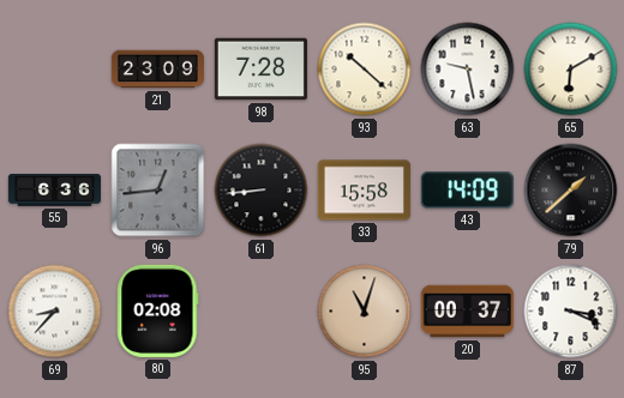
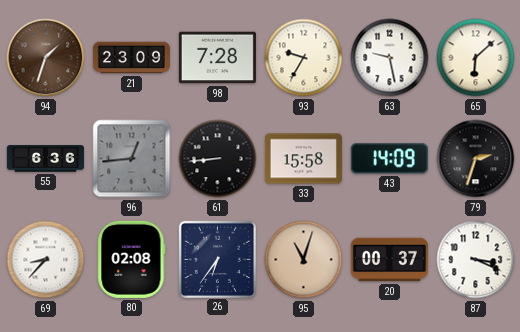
94: none -> 1:33
93: 10:22 -> 9:35
65: 6:10 -> 6:08
79: 1:38 -> 2:33
26: none -> 6:36
